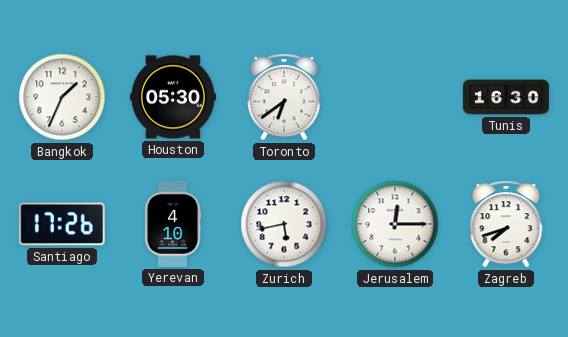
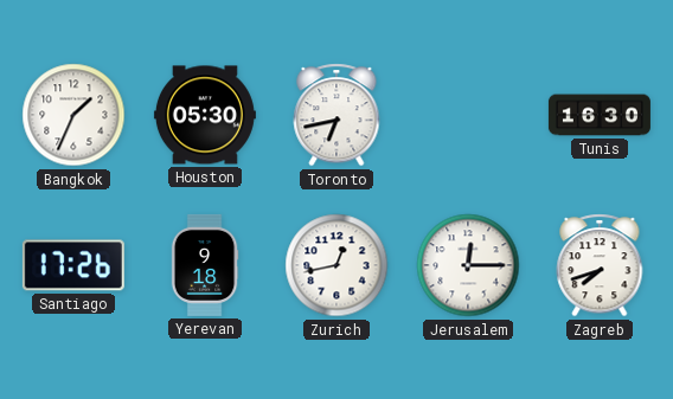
Toronto: 6:39 -> 6:43
Yerevan: 4:10 -> 9:18
Zurich: 5:43 -> 12:43
